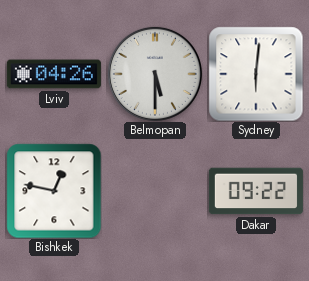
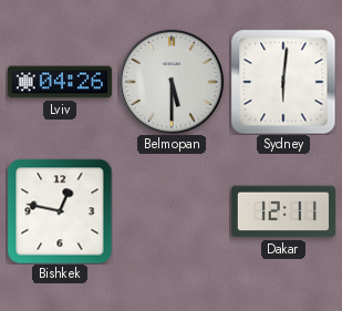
Dakar: 09:22 -> 12:11
